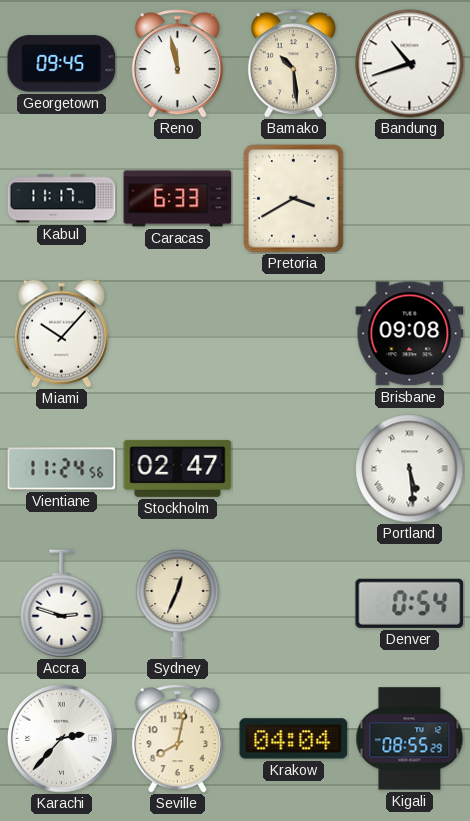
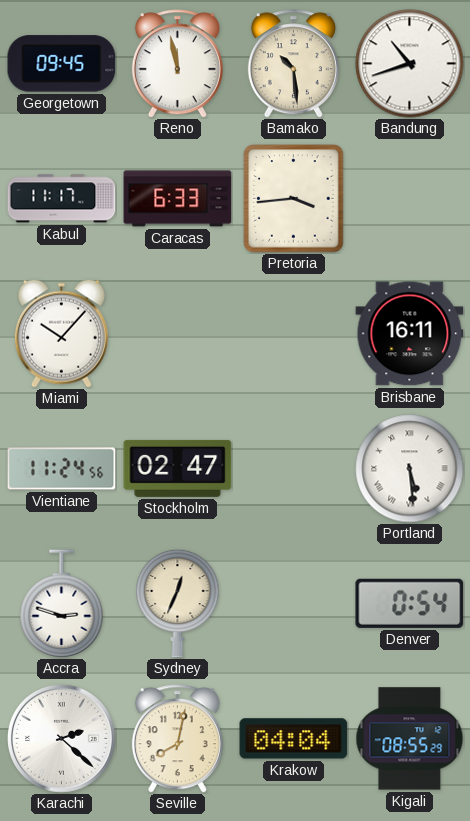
Pretoria: 3:40 -> 3:44
Brisbane: 09:08 -> 16:11
Karachi: 2:37 -> 2:22
